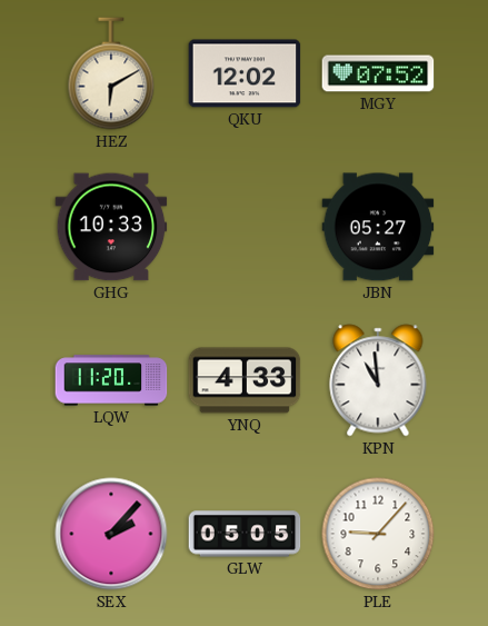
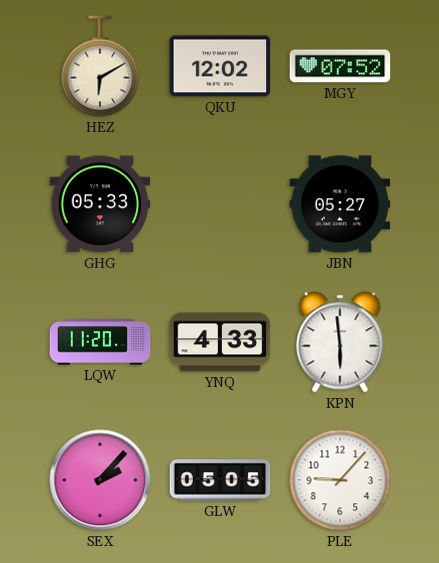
GHG: 10:33 -> 05:33
KPN: 10:59 -> 5:59
